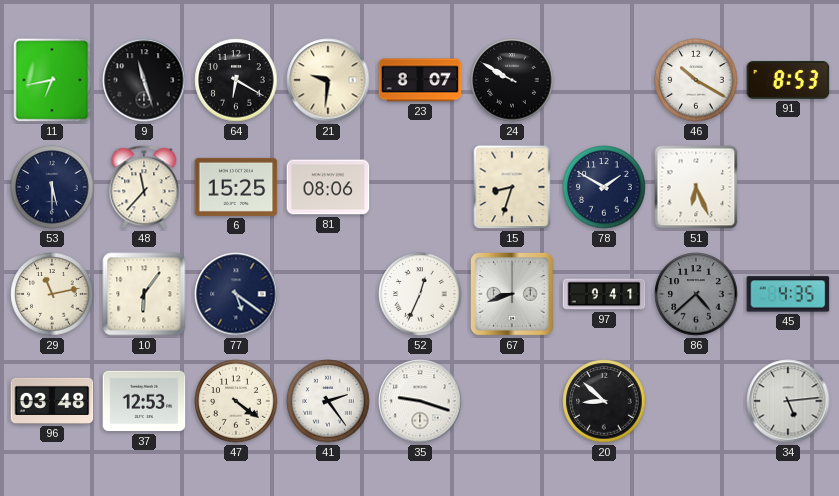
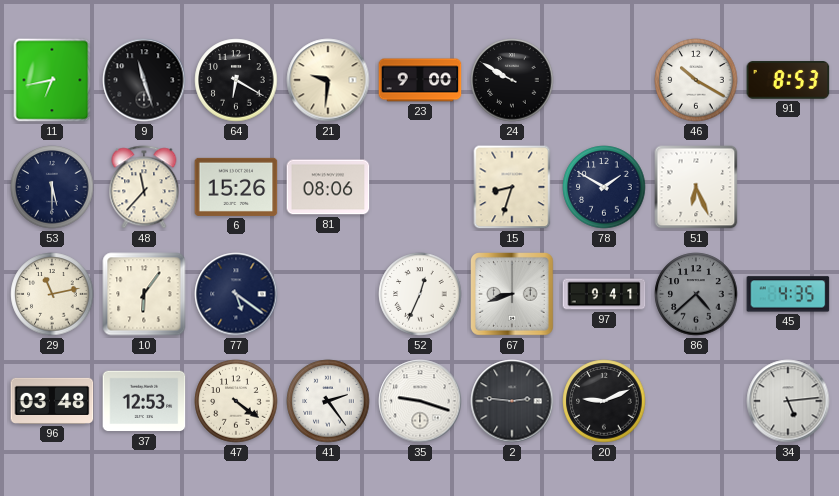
23: 8:07 -> 9:00
6: 15:25 -> 15:26
2: none -> 2:46
20: 8:52 -> 9:11
